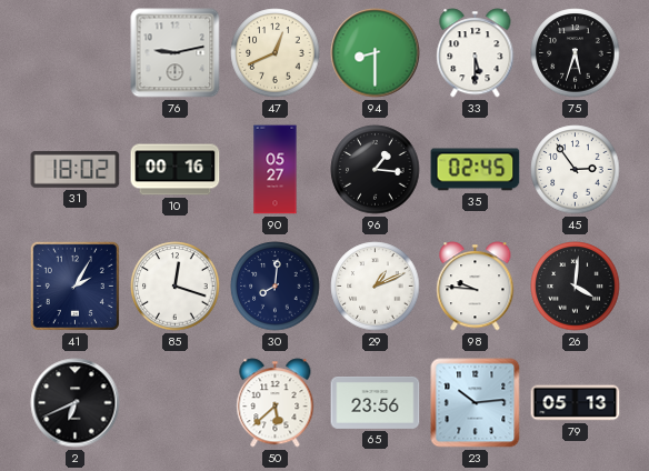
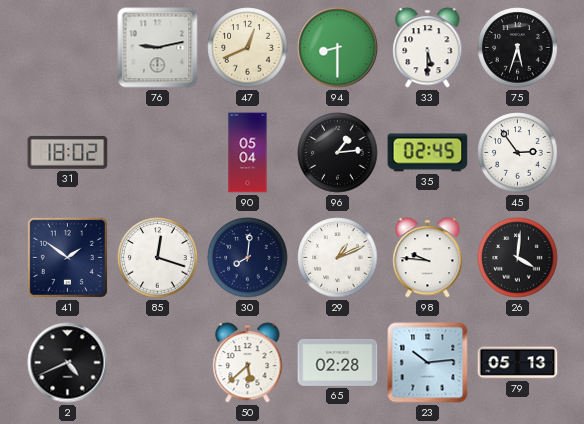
10: 00:16 -> none
90: 05:27 -> 05:04
96: 1:16 -> 1:14
41: 2:05 -> 1:51
2: 6:41 -> 4:41
65: 23:56 -> 02:28
